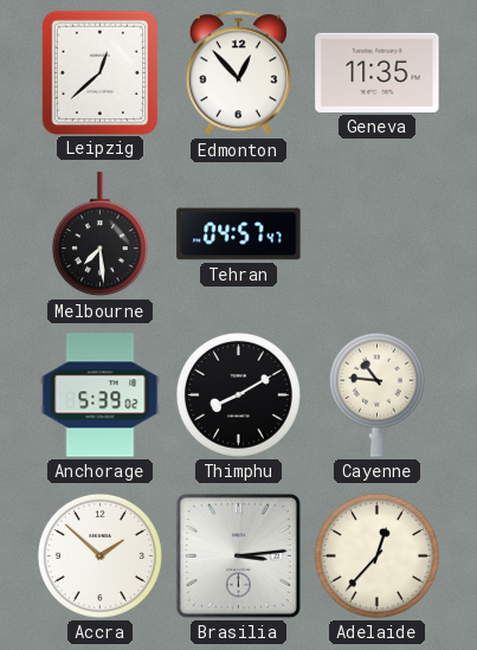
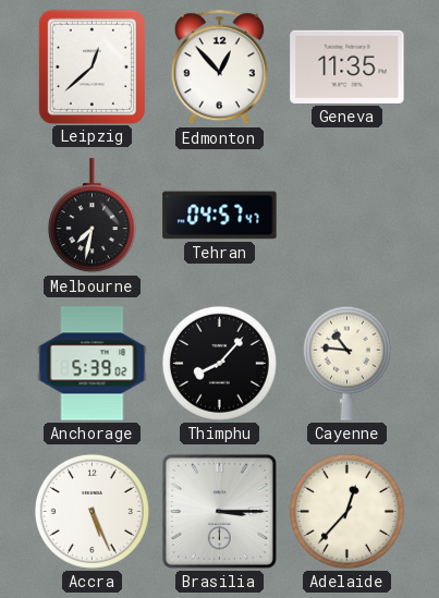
Melbourne: 7:29 -> 7:32
Thimphu: 8:10 -> 8:07
Accra: 1:52 -> 5:26
Brasilia: 3:14 -> 3:15
